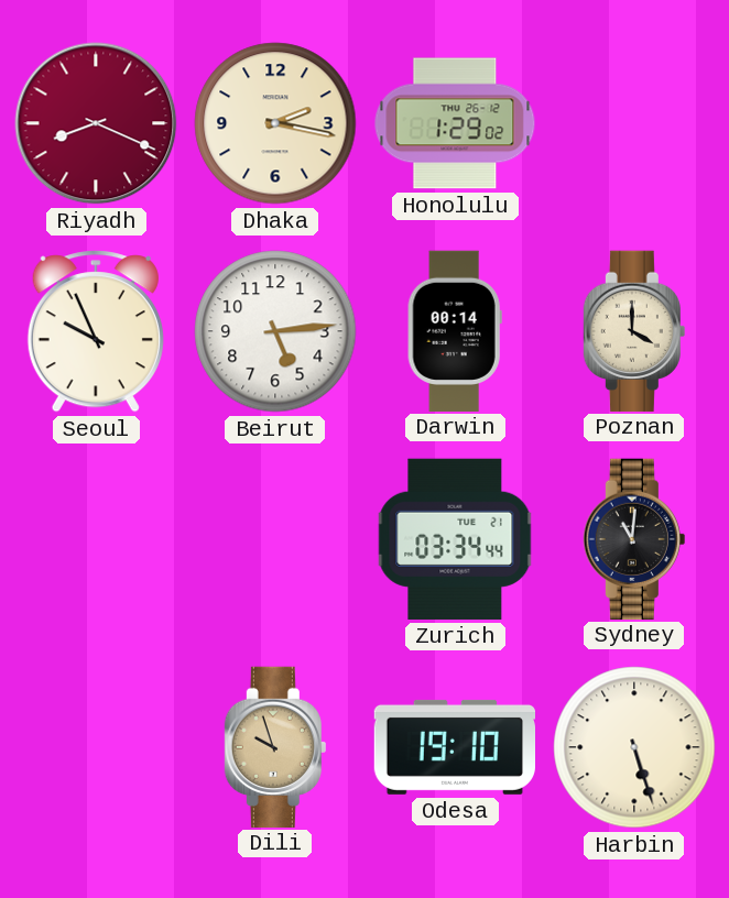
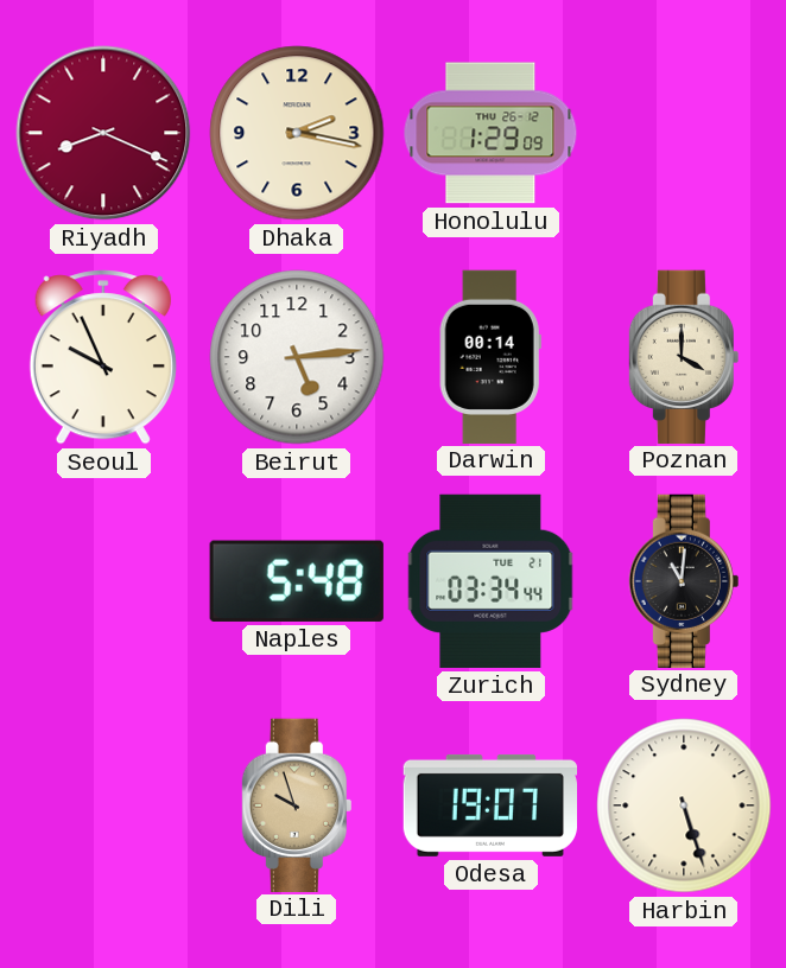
Honolulu: 1:29:02 -> 1:29:09
Naples: none -> 5:48
Odesa: 19:10 -> 19:07
